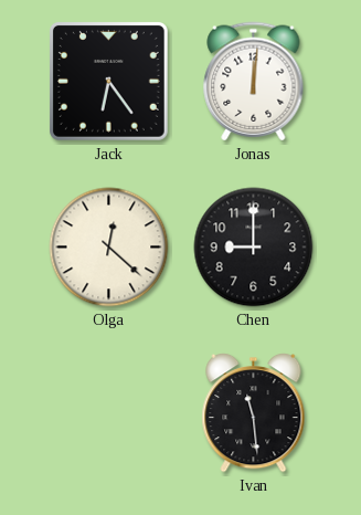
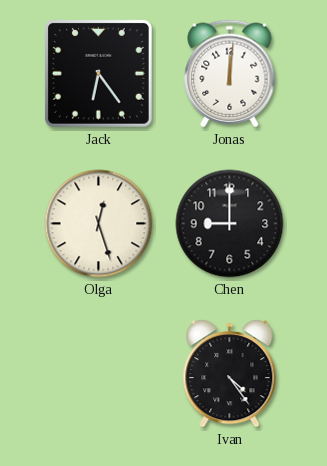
Olga: 12:22 -> 12:27
Ivan: 11:29 -> 4:24
